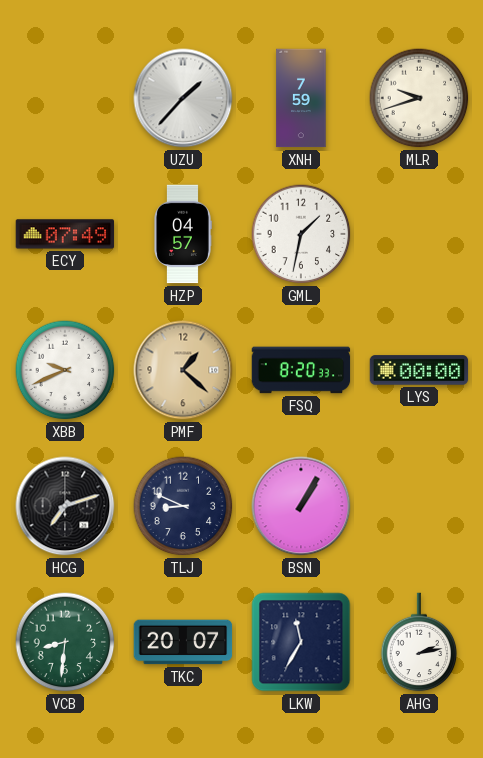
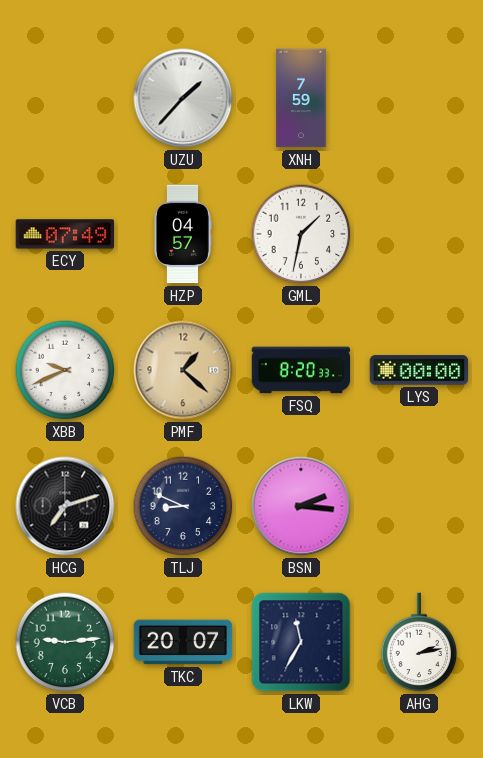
MLR: 9:42 -> none
BSN: 1:05 -> 2:16
VCB: 8:31 -> 9:14
